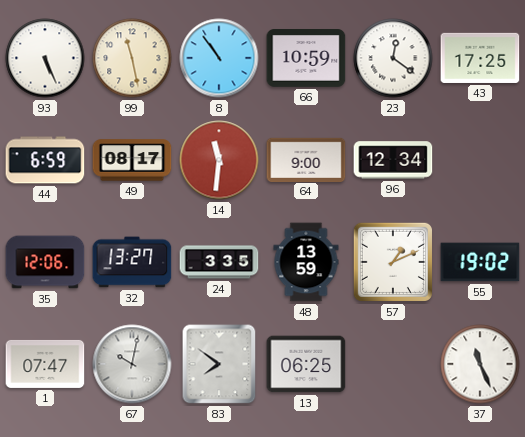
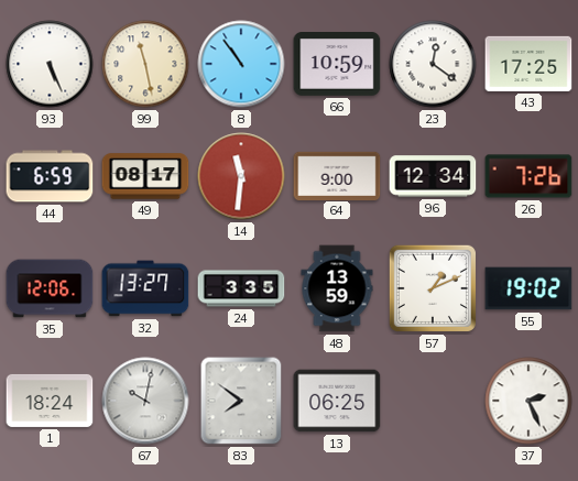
26: none -> 7:26
1: 07:47 -> 18:24
37: 11:26 -> 2:26
